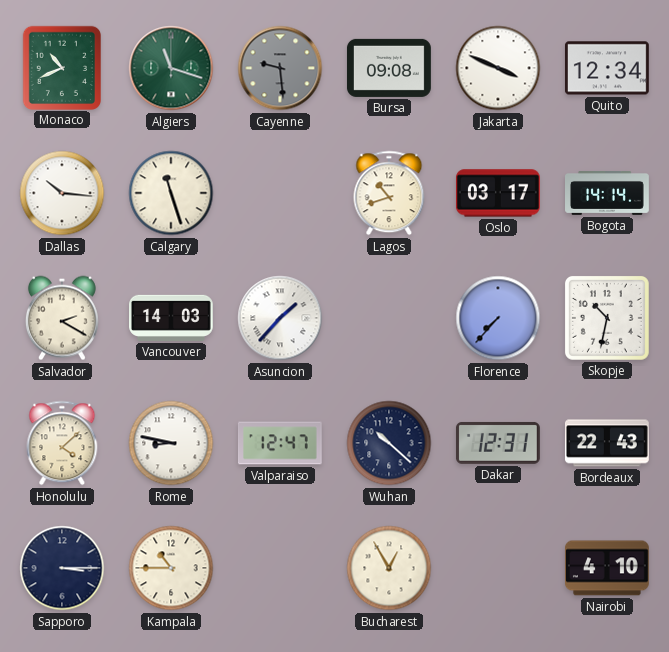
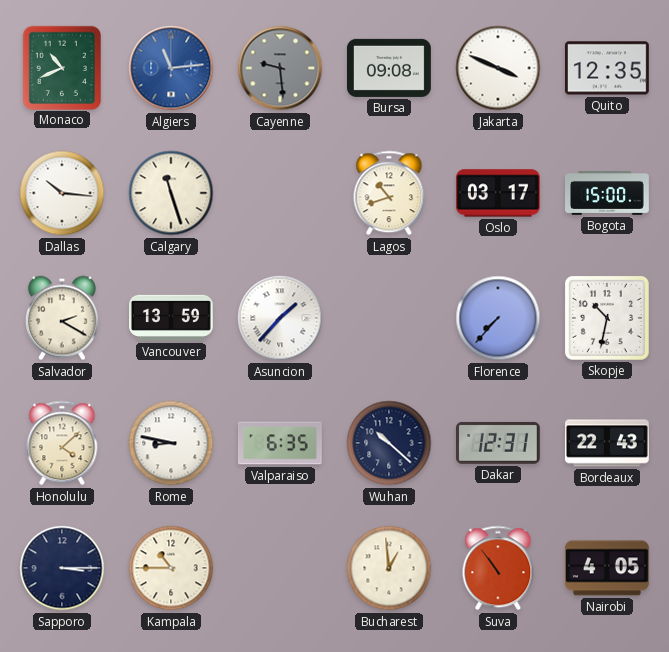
Algiers: 11:18 -> 11:14
Algiers dial: green -> blue
Quito: 12:34 -> 12:35
Bogota: 14:14 -> 15:00
Vancouver: 14:03 -> 13:59
Valparaiso: 12:47 -> 6:35
Bucharest: 12:55 -> 12:59
Suva: none -> 10:54
Nairobi: 4:10 -> 4:05
